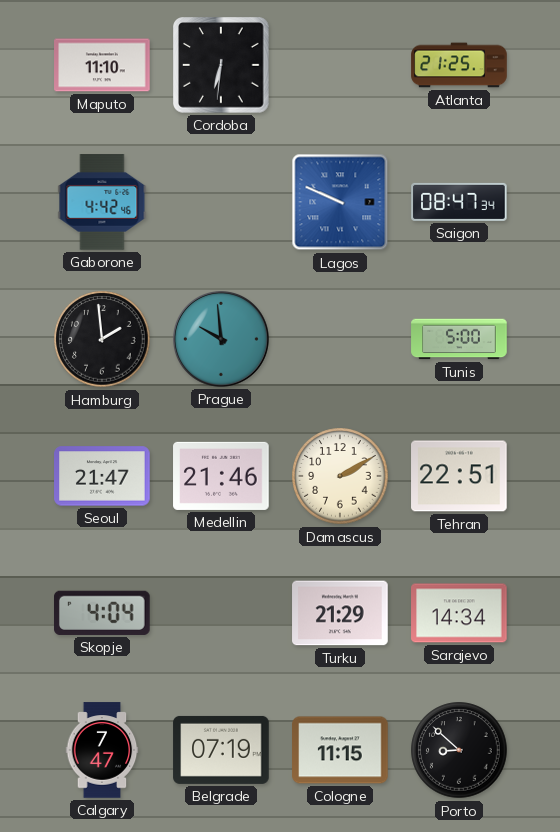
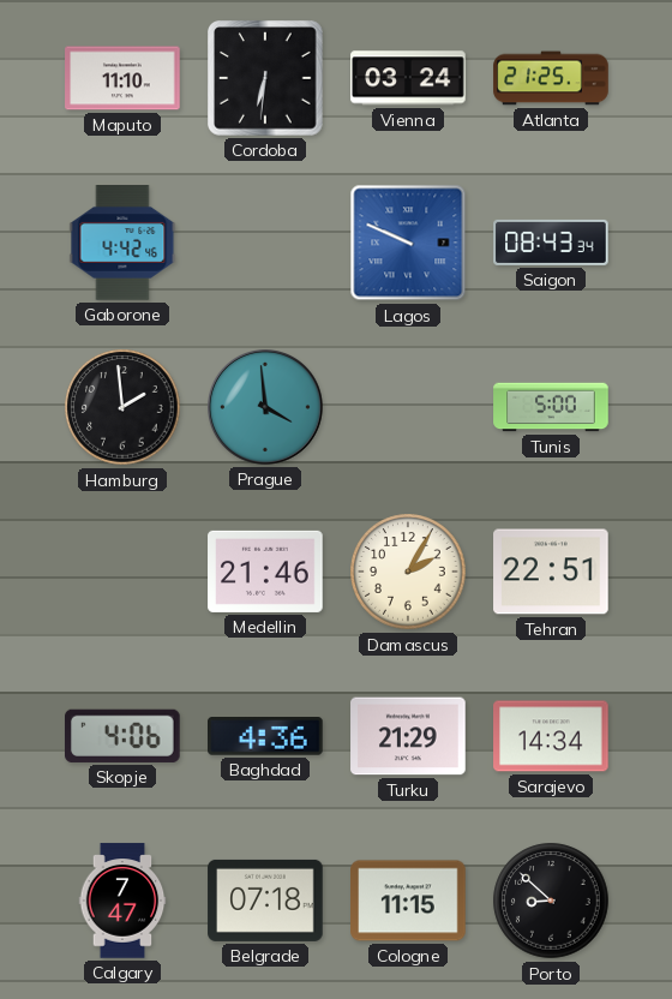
Vienna: none -> 03:24
Saigon: 08:47 -> 08:43
Prague: 9:59 -> 3:59
Seoul: 21:47 -> none
Damascus: 2:10 -> 2:05
Skopje: 4:04 -> 4:06
Baghdad: none -> 4:36
Belgrade: 07:19 -> 07:18
